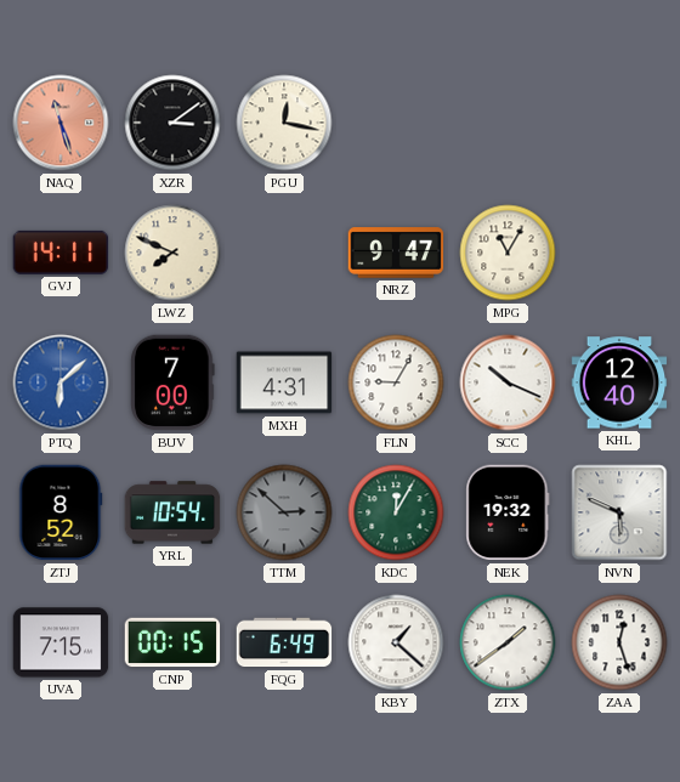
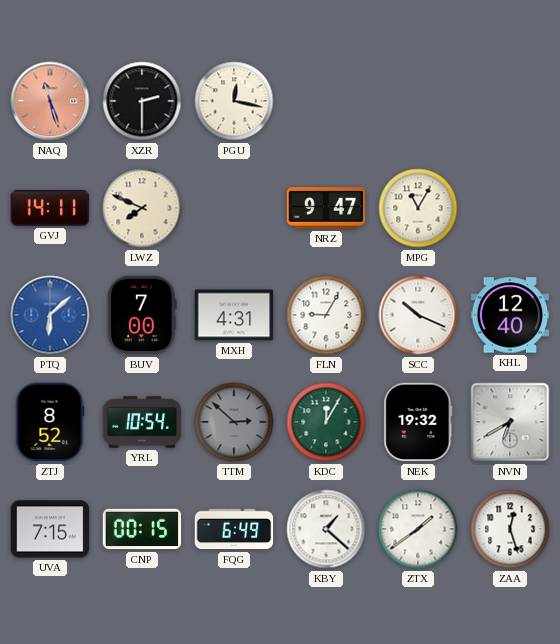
XZR: 3:09 -> 2:30
NVN: 5:49 -> 6:40
